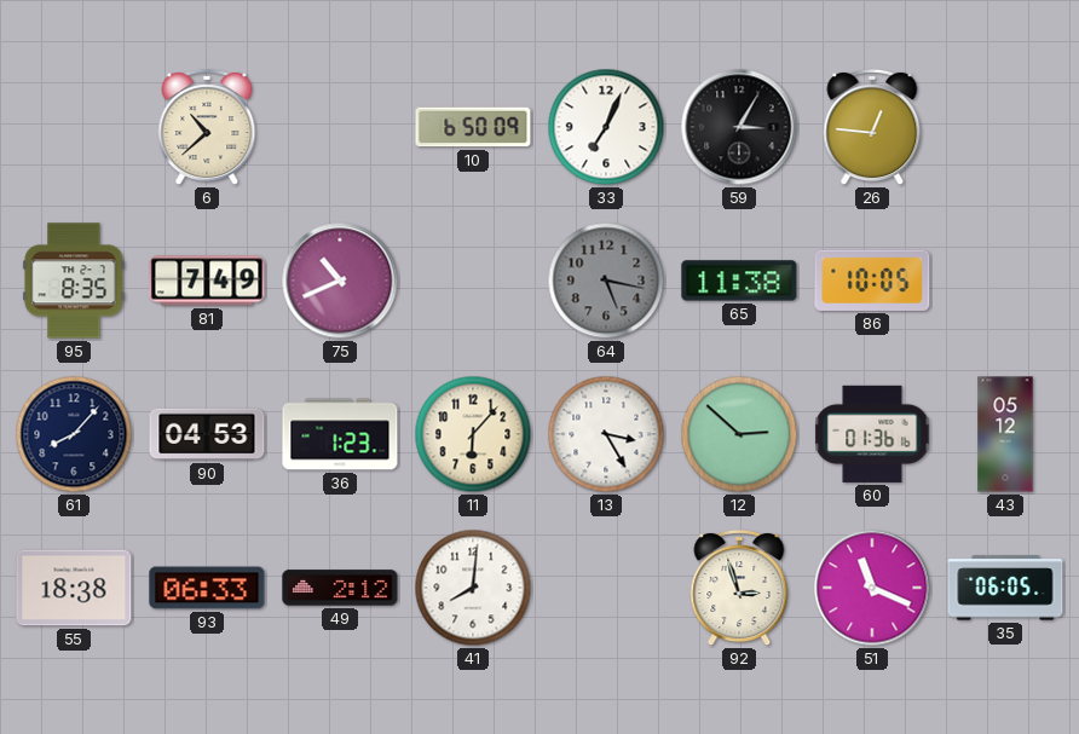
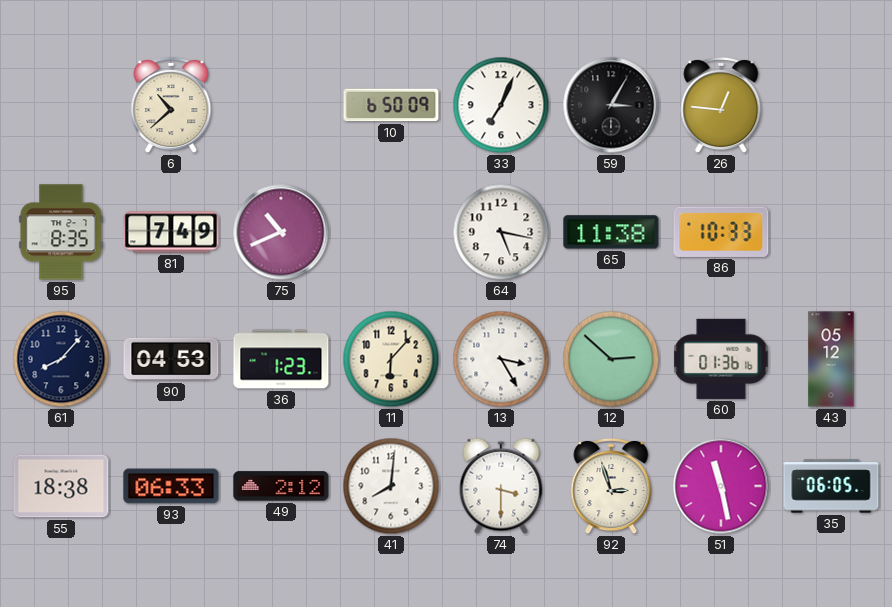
64 dial: grey -> white
86: 10:05 -> 10:33
74: none -> 3:30
51: 11:19 -> 11:28
